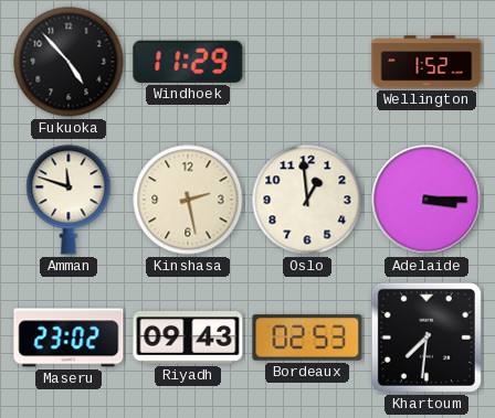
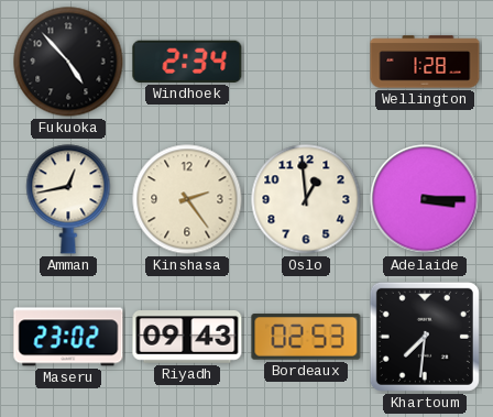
Windhoek: 11:29 -> 2:34
Wellington: 1:52 -> 1:28
Amman: 11:48 -> 12:43
Kinshasa: 2:28 -> 2:24
